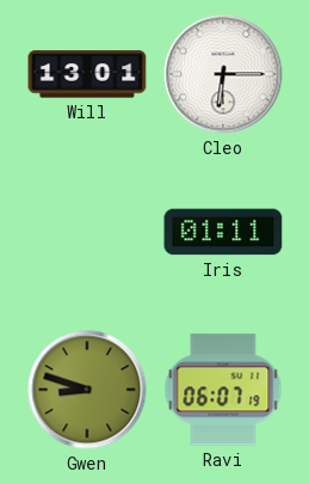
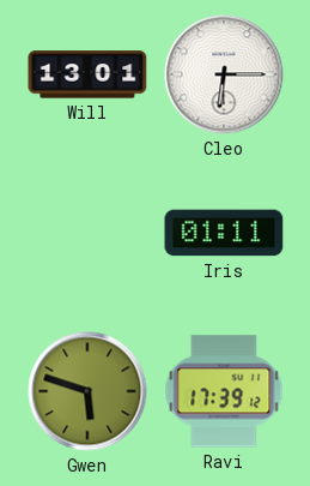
Gwen: 8:48 -> 5:48
Ravi: 06:07 -> 17:39
